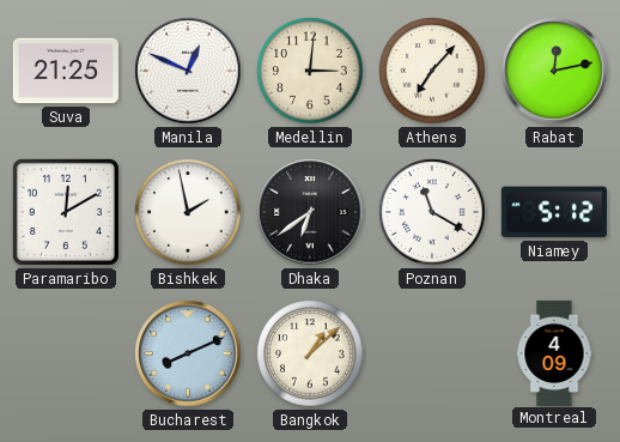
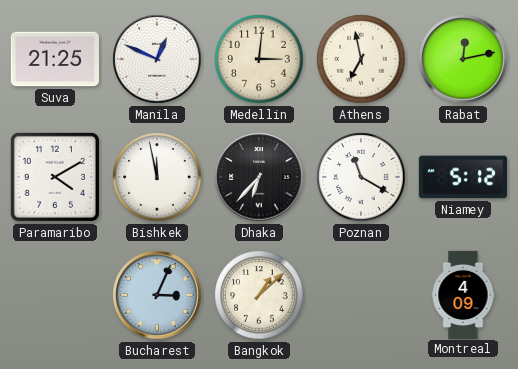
Athens: 7:07 -> 6:58
Paramaribo: 12:10 -> 4:10
Bishkek: 1:58 -> 11:58
Dhaka: 6:39 -> 6:37
Bucharest: 8:11 -> 3:04
